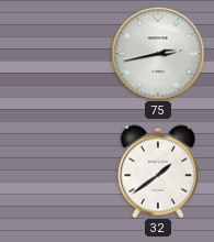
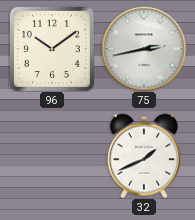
96: none -> 10:09
32: 1:39 -> 1:41
